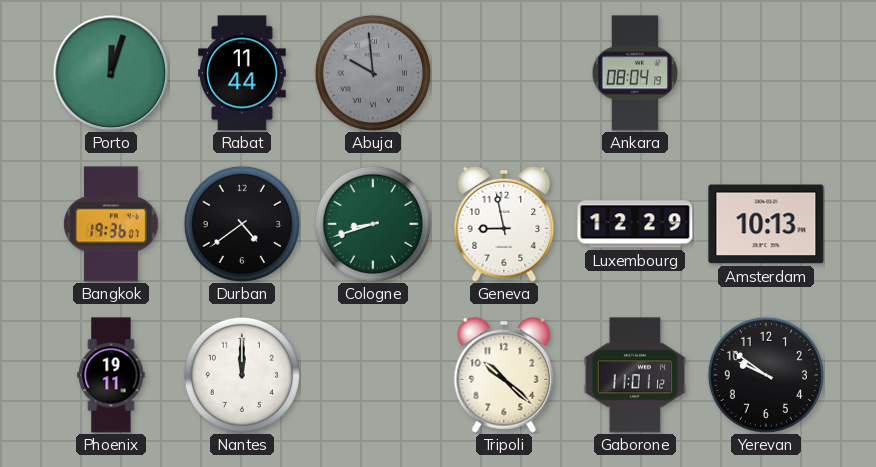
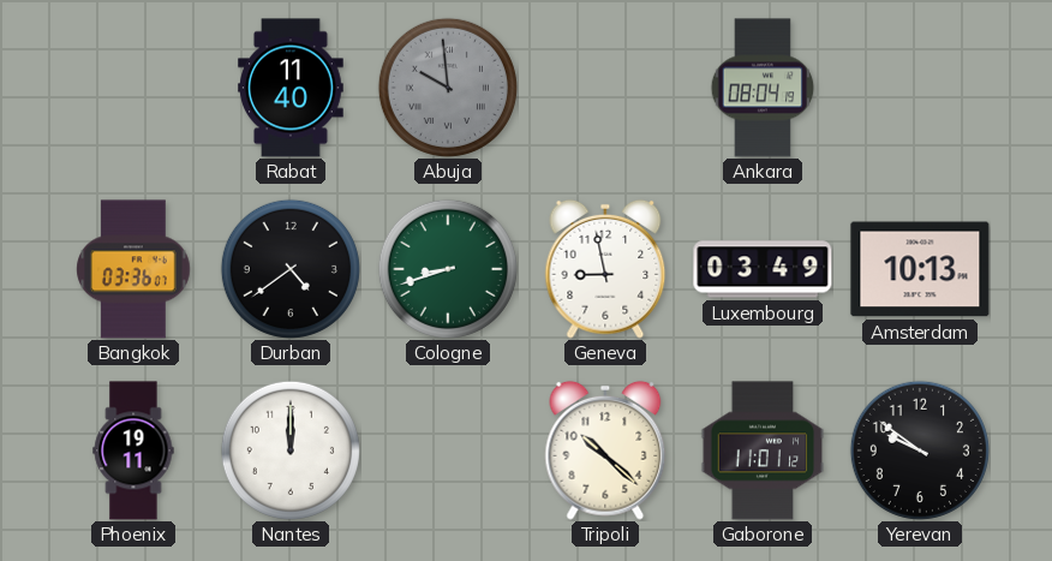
Porto: 12:03 -> none
Rabat: 11:44 -> 11:40
Bangkok: 19:36 -> 03:36
Luxembourg: 12:29 -> 03:49
